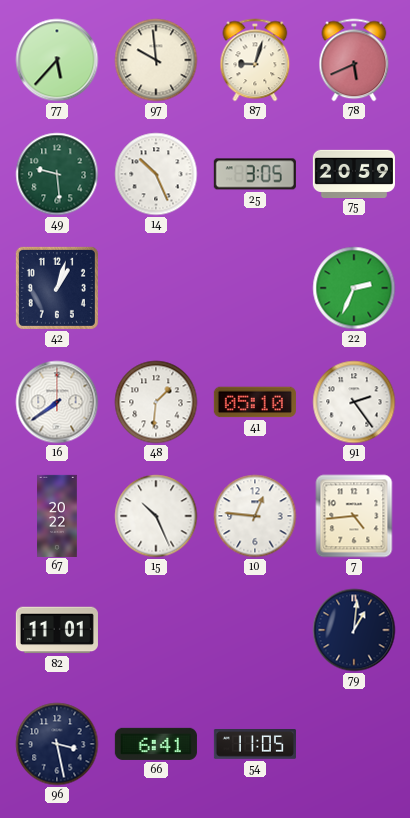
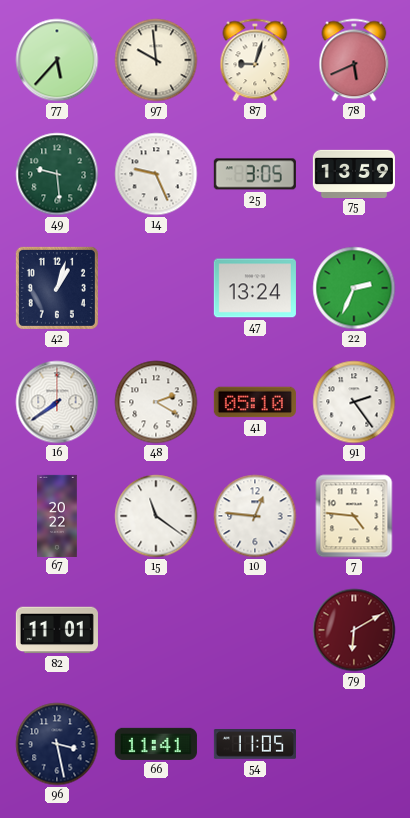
14: 10:26 -> 9:26
75: 20:59 -> 13:59
47: none -> 13:24
48: 1:31 -> 2:20
15: 10:26 -> 11:21
7: 4:44 -> 4:46
79: 1:01 -> 6:10
79 dial: navy -> burgundy
66: 6:41 -> 11:41
